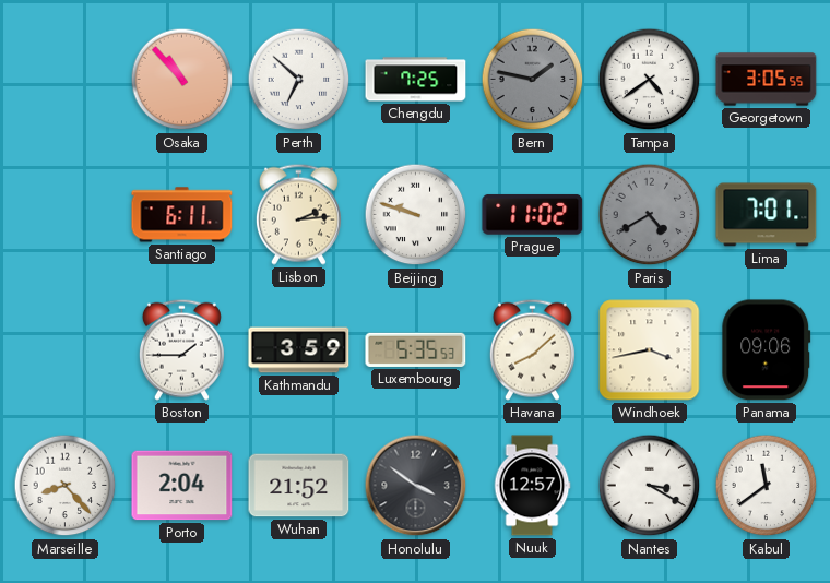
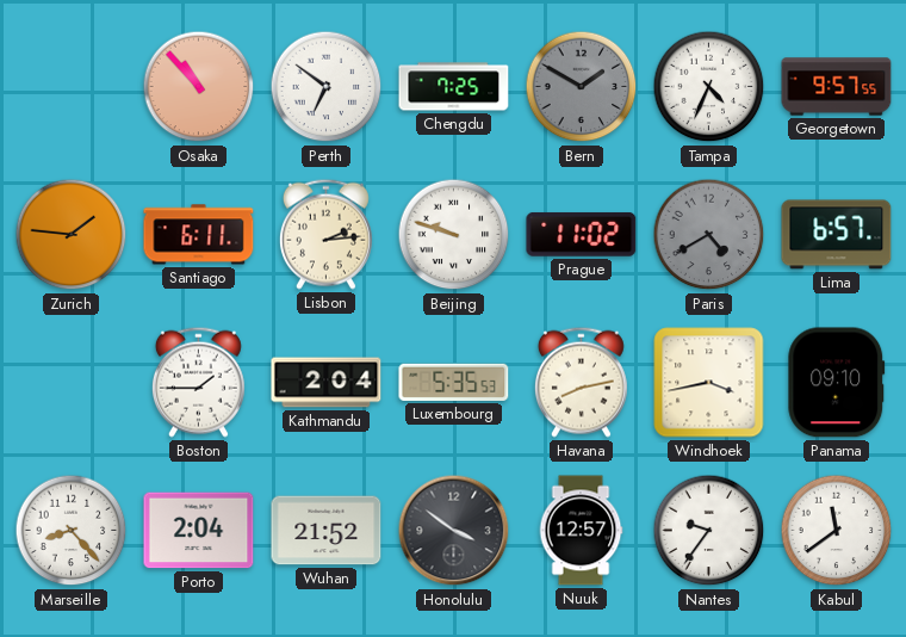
Perth: 6:52 -> 6:51
Bern: 1:47 -> 1:50
Tampa: 4:39 -> 4:34
Georgetown: 3:05 -> 9:57
Zurich: none -> 1:46
Lima: 7:01 -> 6:57
Kathmandu: 3:59 -> 2:04
Havana: 8:08 -> 8:13
Panama: 09:06 -> 09:10
Nantes: 3:20 -> 9:36
